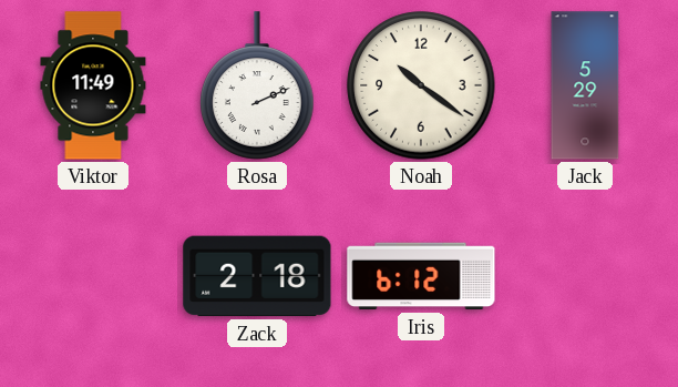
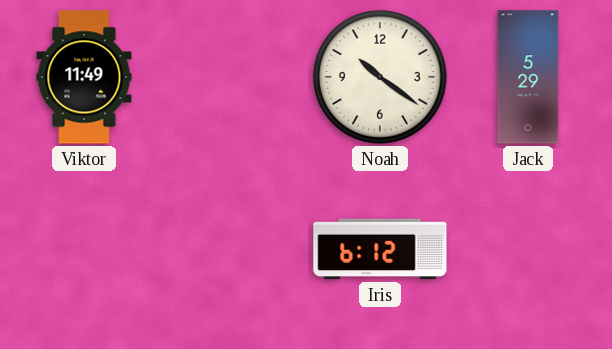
Rosa: 2:11 -> none
Zack: 2:18 -> none
